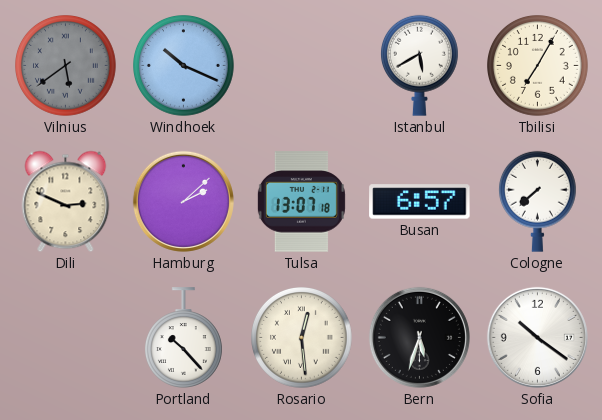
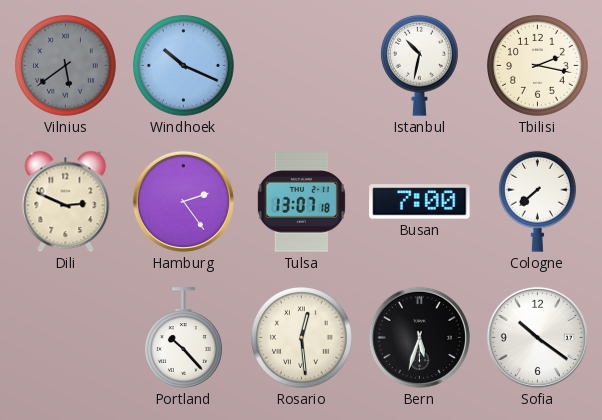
Istanbul: 5:40 -> 10:32
Tbilisi: 7:05 -> 2:17
Hamburg: 2:08 -> 2:24
Busan: 6:57 -> 7:00
